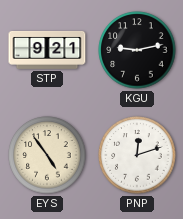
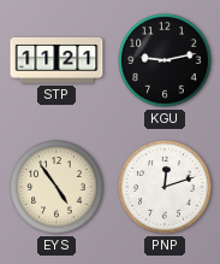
STP: 9:21 -> 11:21
